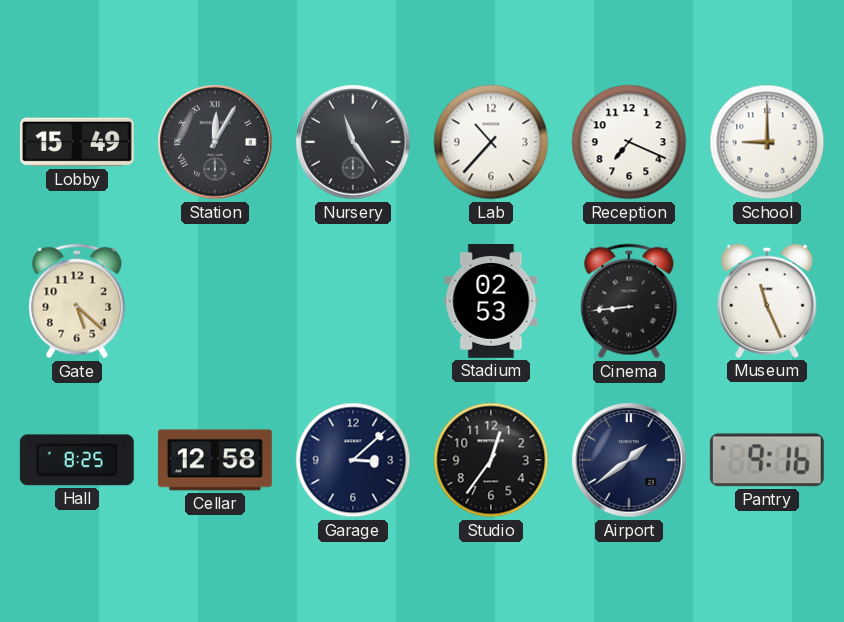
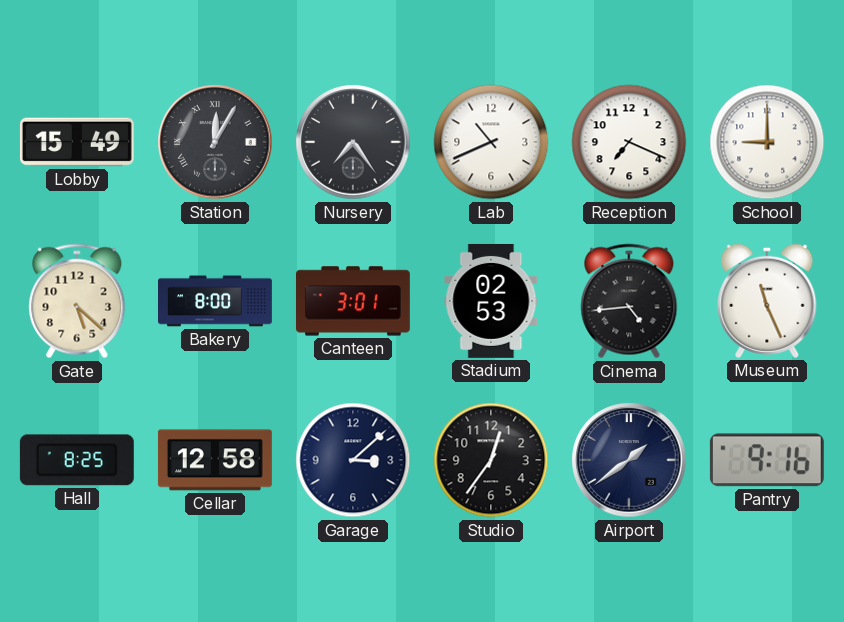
Nursery: 11:24 -> 7:24
Lab: 10:37 -> 10:41
Bakery: none -> 8:00
Canteen: none -> 3:01
Cinema: 8:44 -> 4:44
